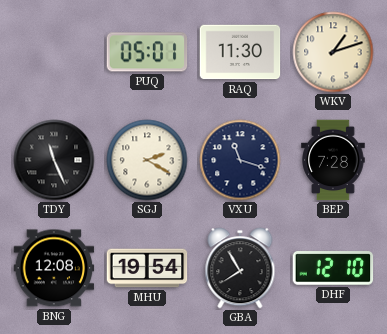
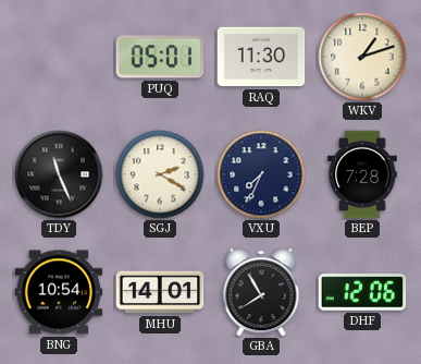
VXU: 11:18 -> 7:34
BNG: 12:08 -> 10:54
MHU: 19:54 -> 14:01
DHF: 12:10 -> 12:06
